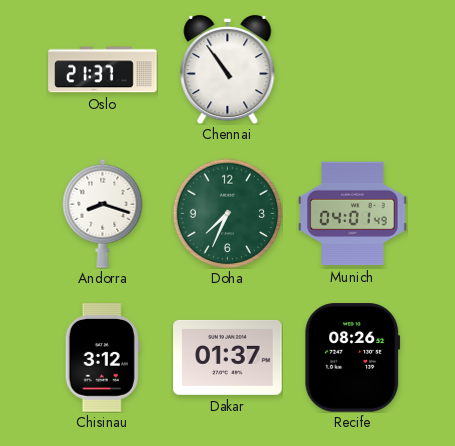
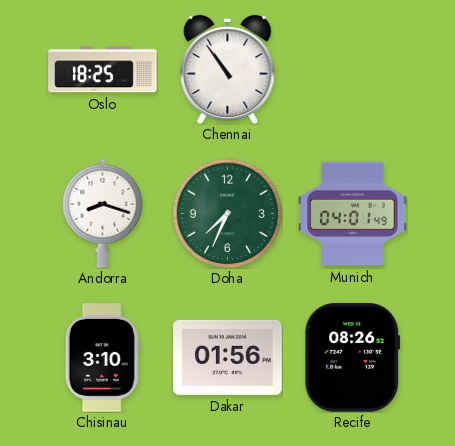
Oslo: 21:37 -> 18:25
Chisinau: 3:12 -> 3:10
Dakar: 01:37 -> 01:56
